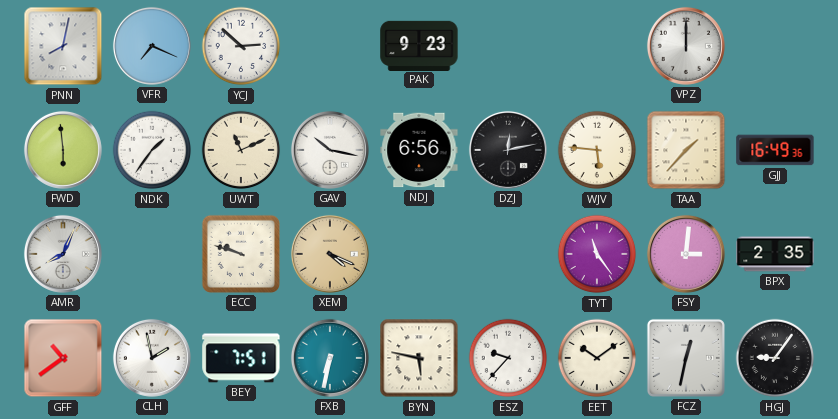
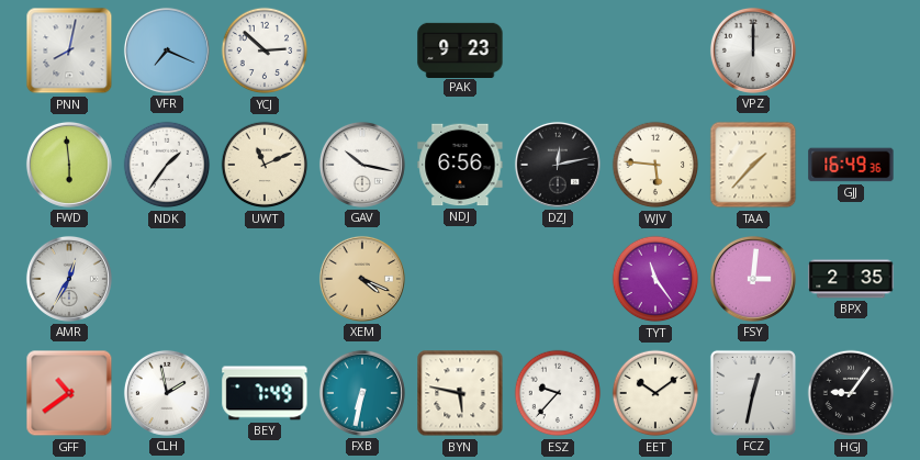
AMR: 8:04 -> 12:35
ECC: 9:48 -> none
BEY: 7:51 -> 7:49
